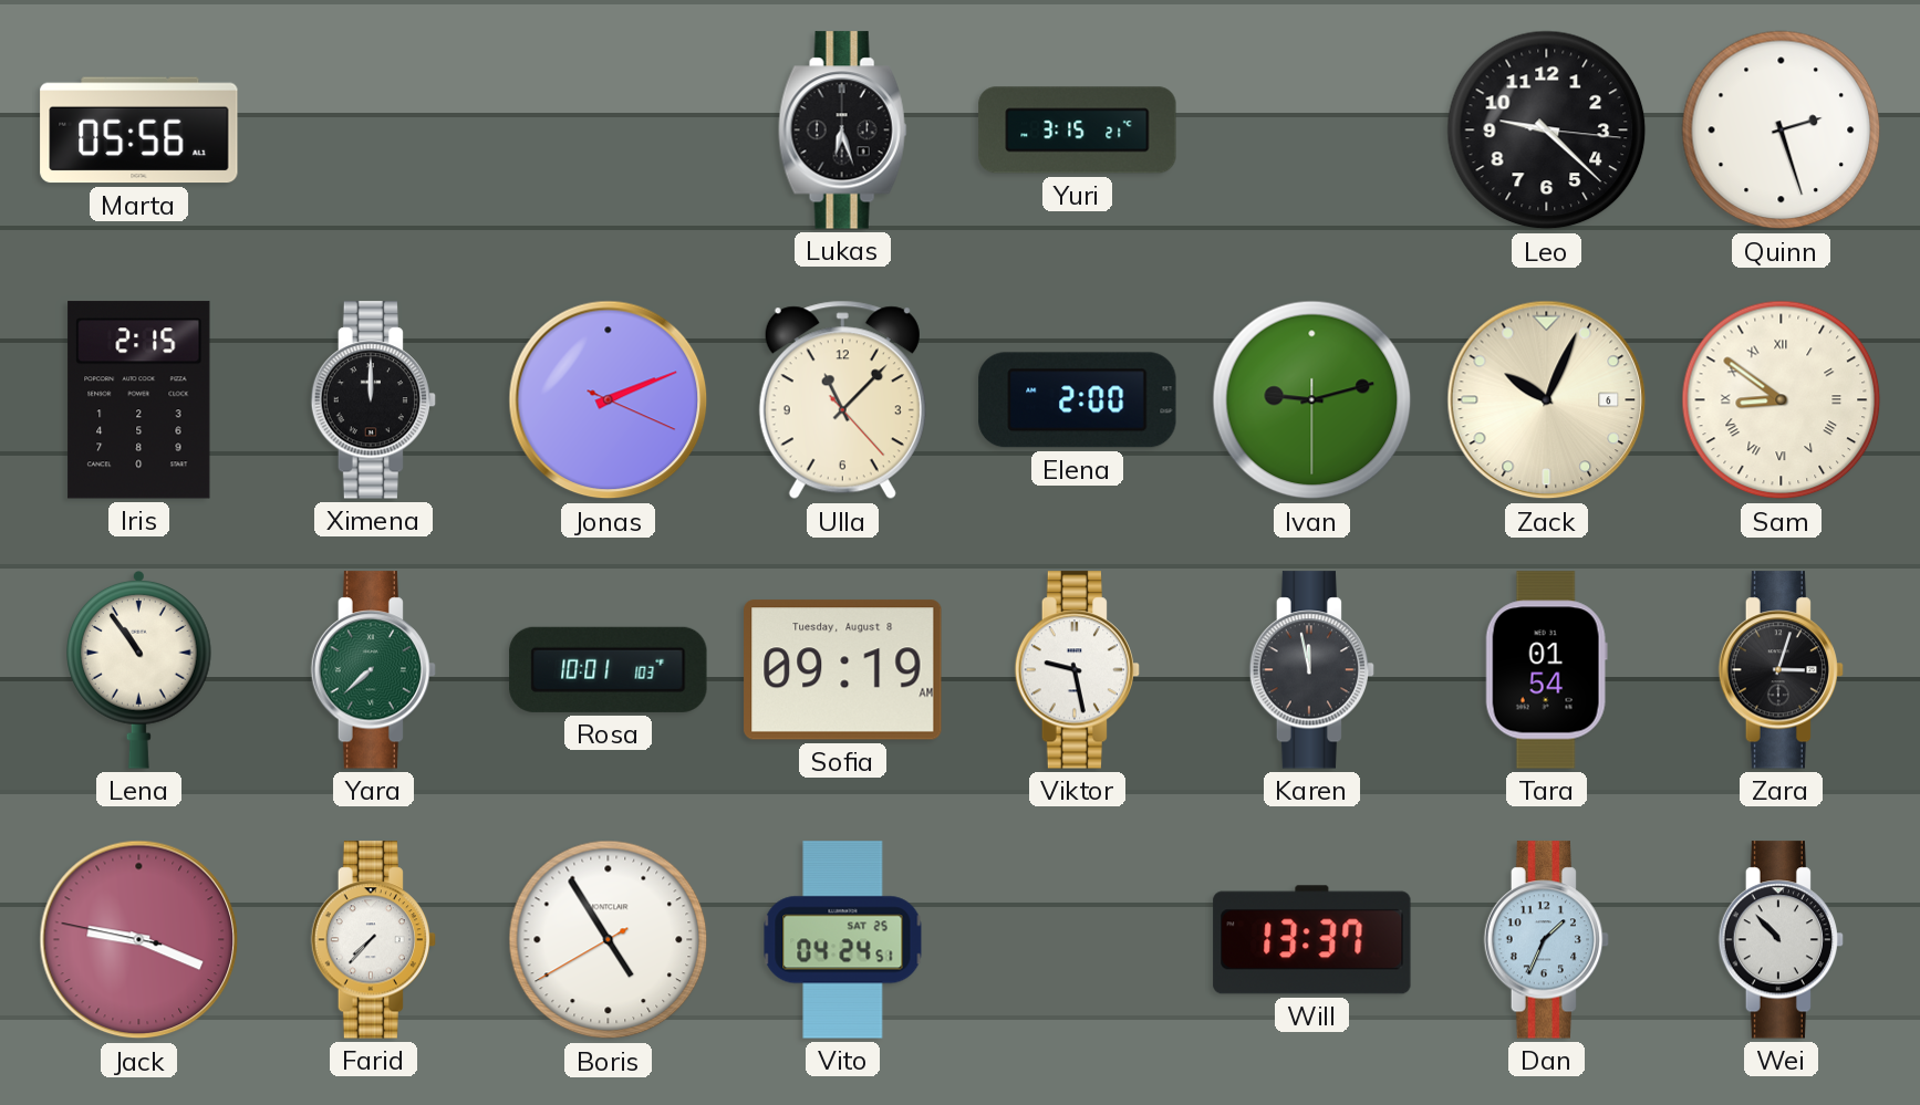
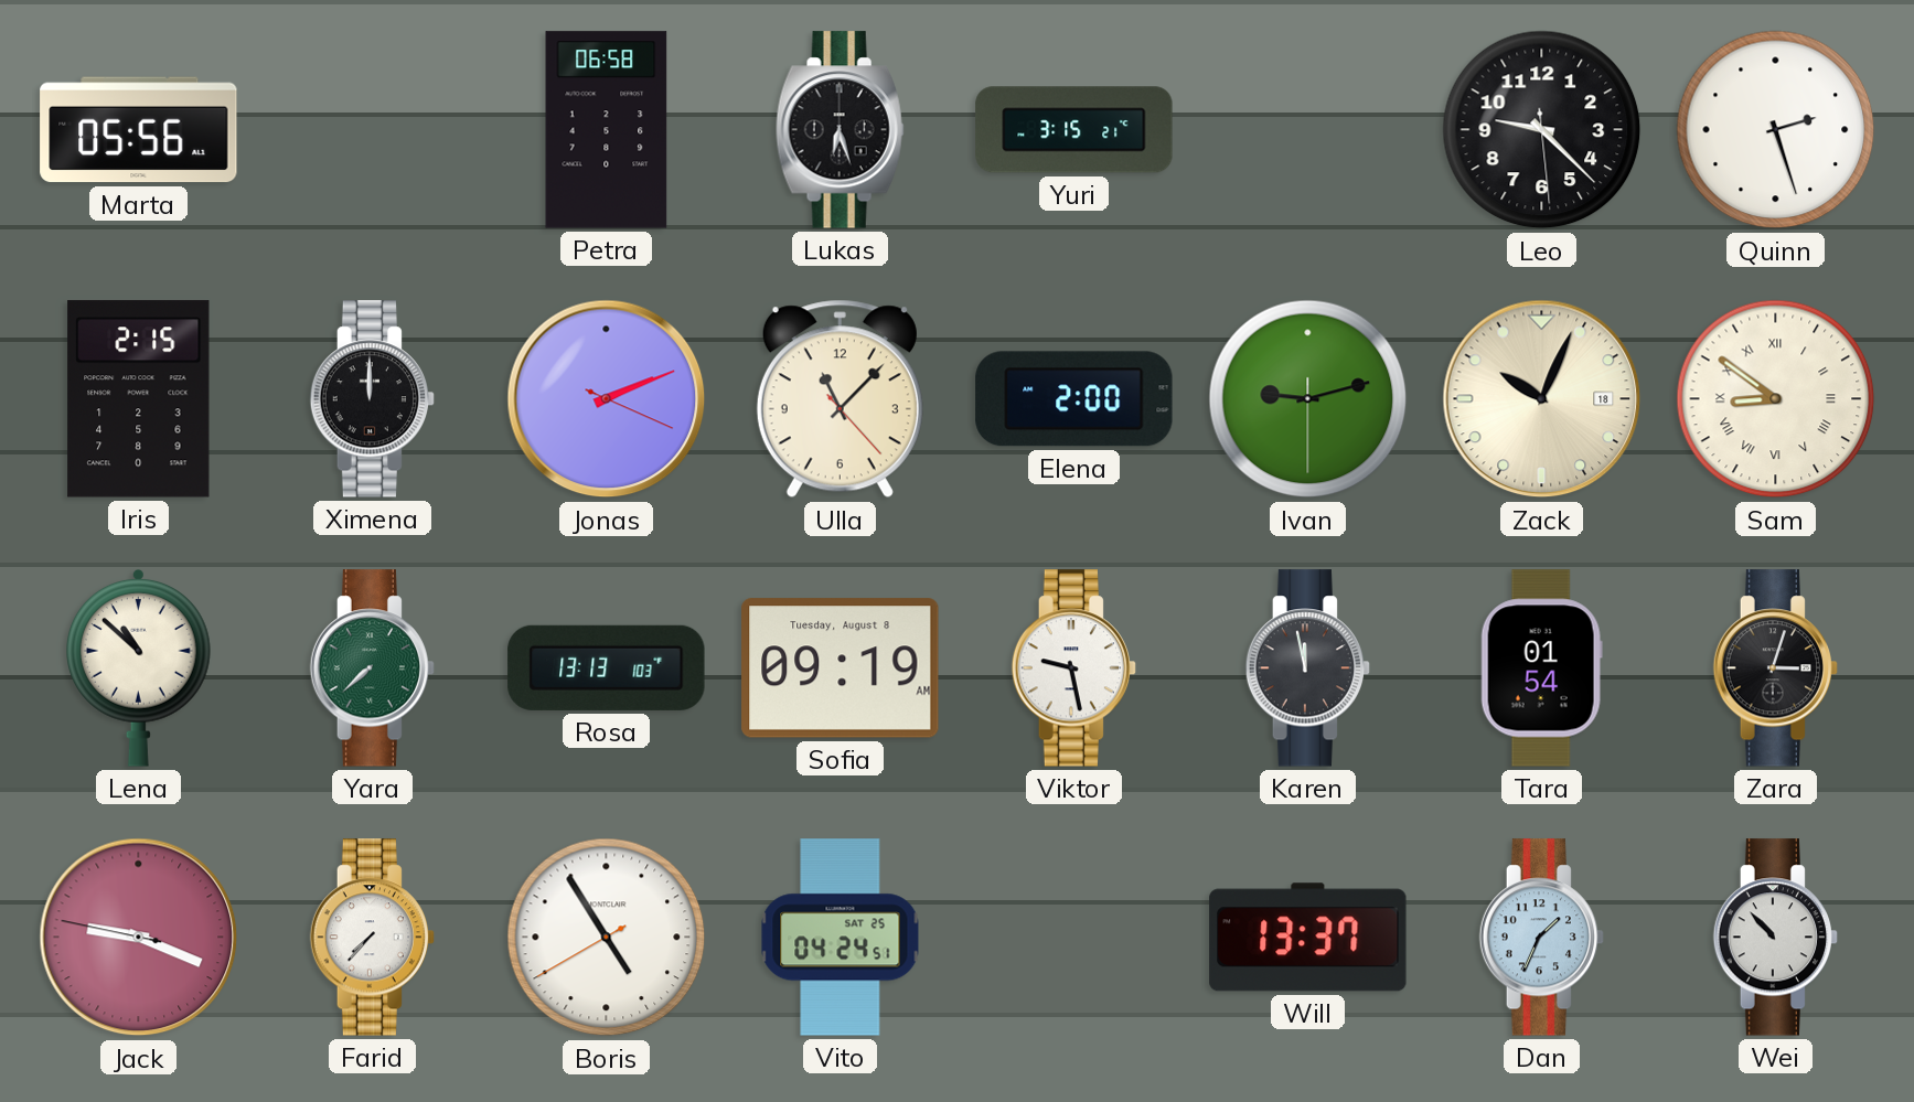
Petra: none -> 06:58
Leo: 9:22:16 -> 9:22:29
Zack date: 6 -> 18
Lena: 10:54 -> 10:52
Rosa: 10:01 -> 13:13
